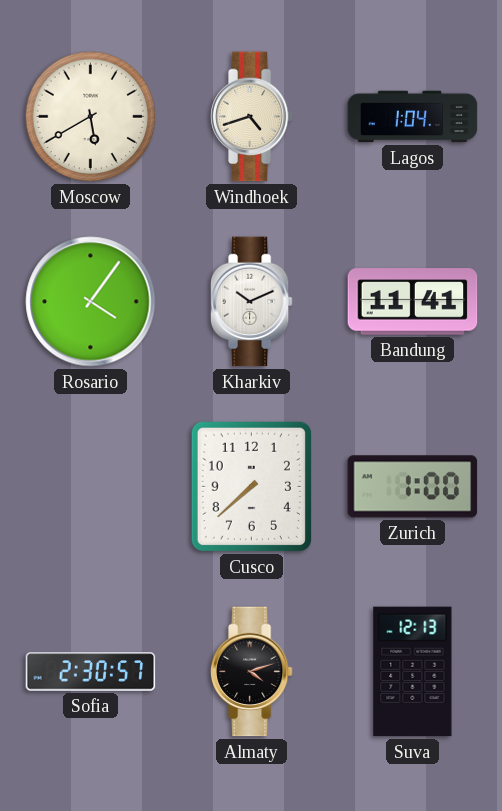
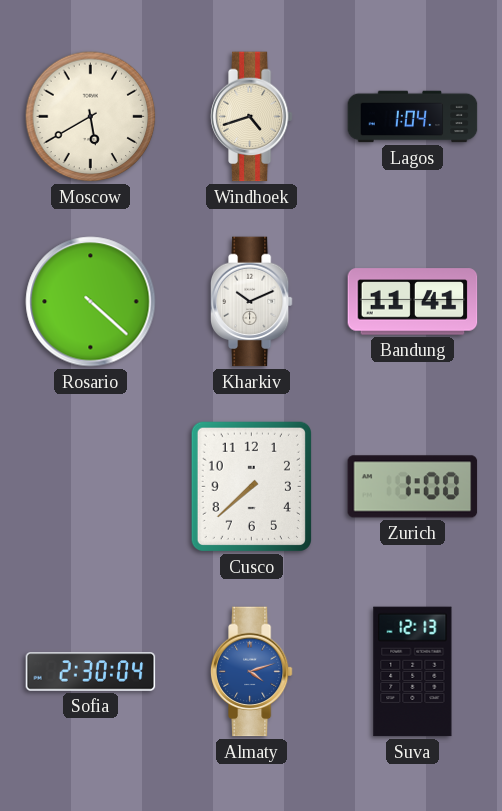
Rosario: 4:06 -> 4:22
Sofia: 2:30:57 -> 2:30:04
Almaty dial: black -> blue
